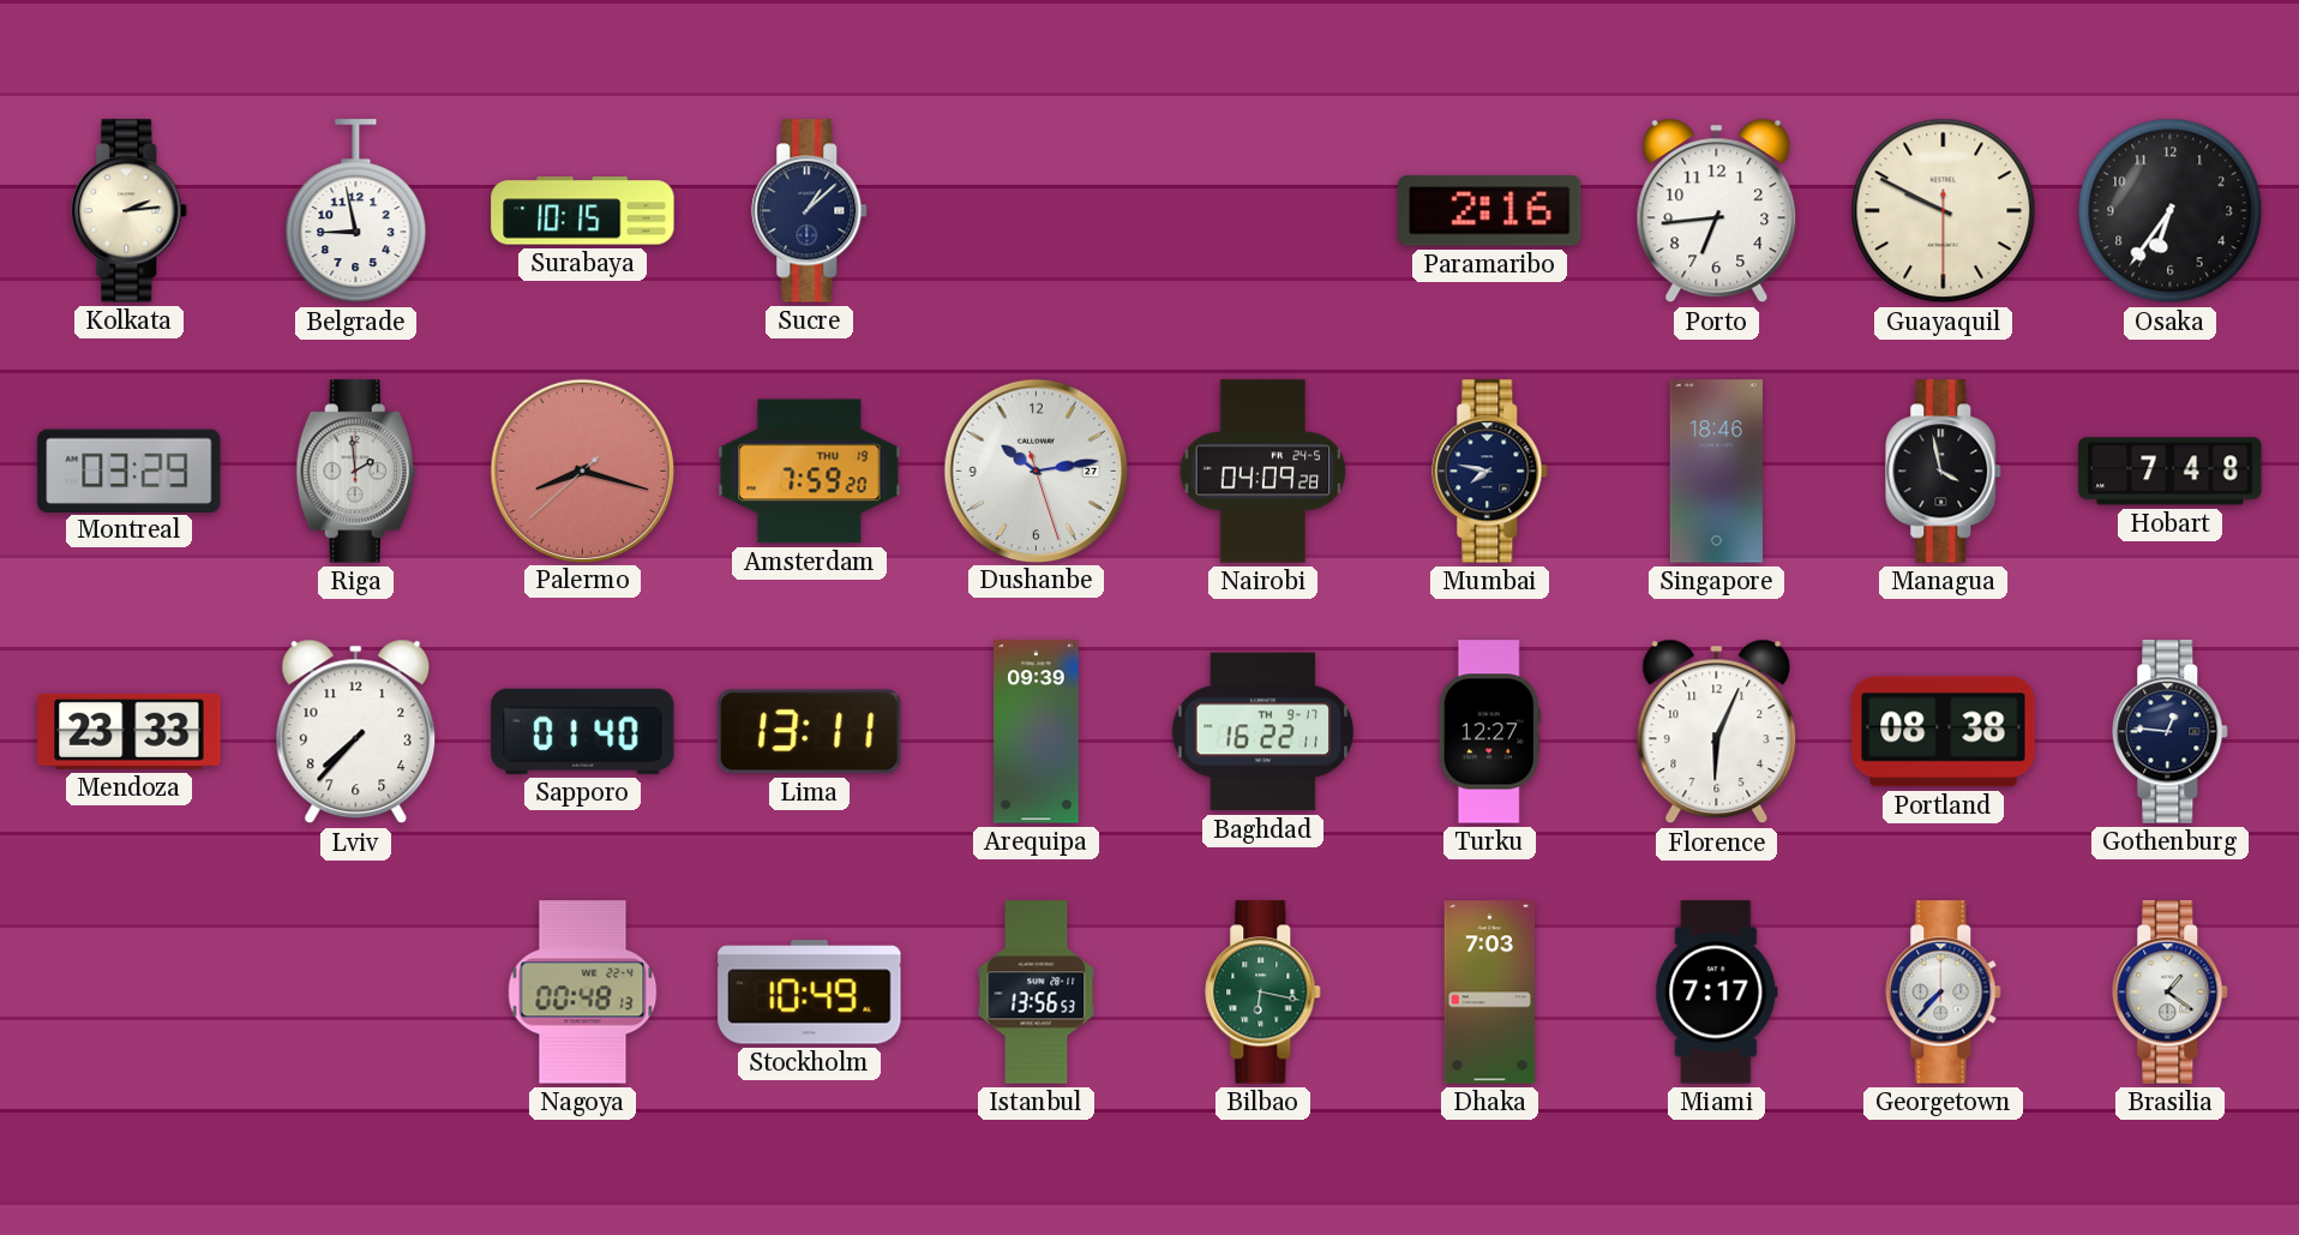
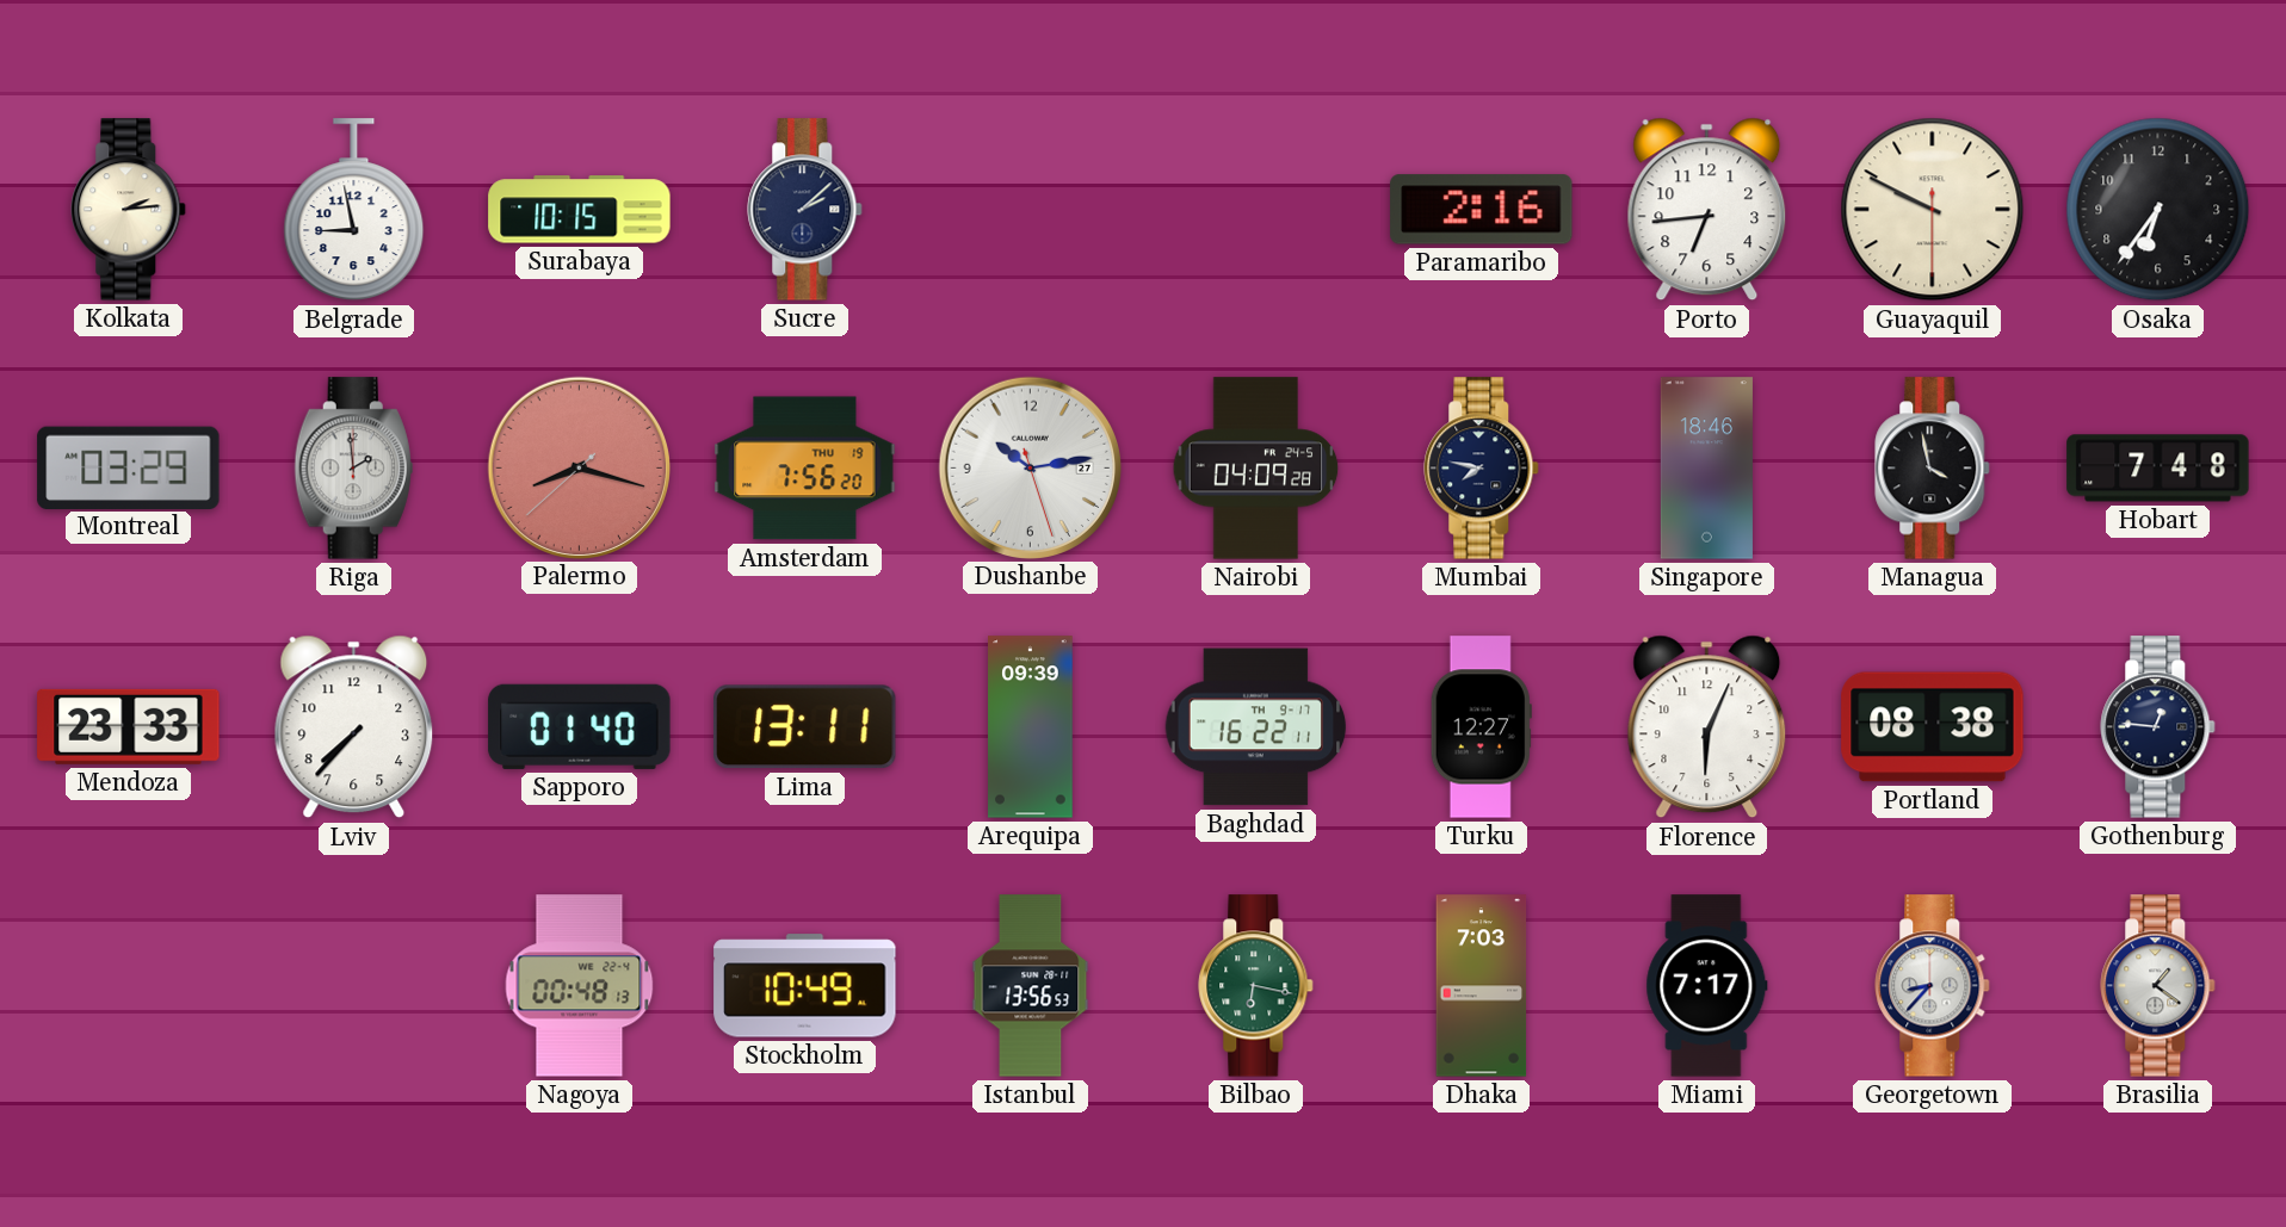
Sucre: 1:08 -> 2:08
Amsterdam: 7:59 -> 7:56
Georgetown: 7:37 -> 8:37
